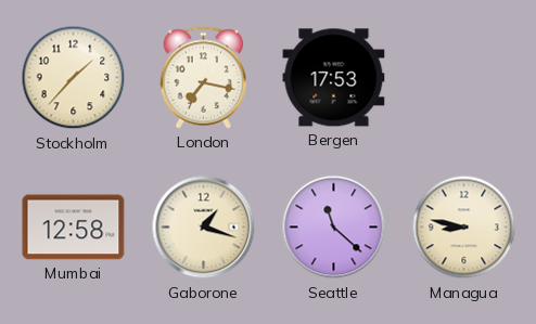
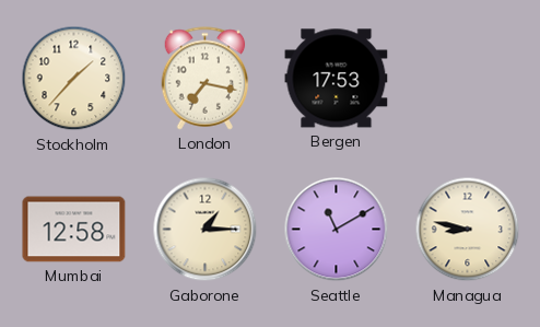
Gaborone: 1:18 -> 1:15
Seattle: 11:22 -> 11:10
